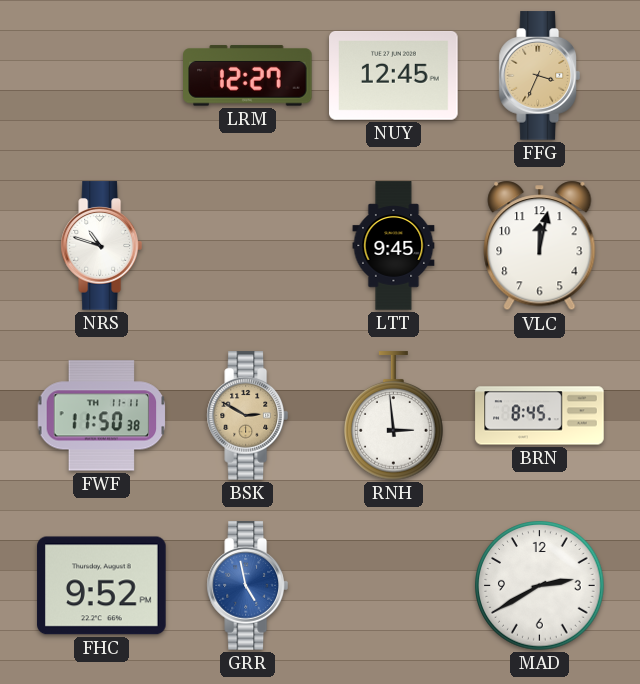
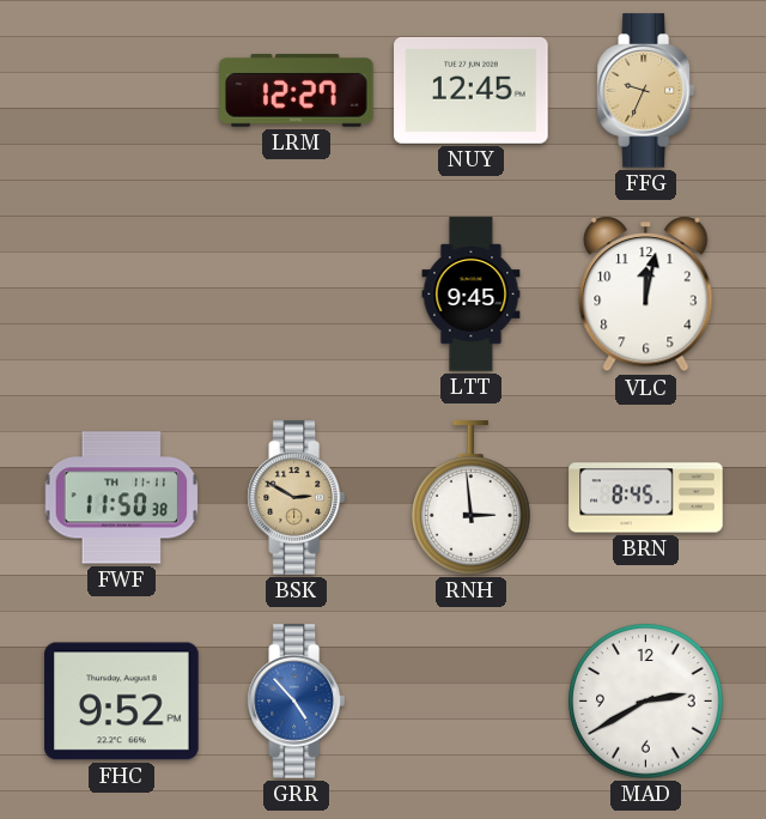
FFG: 3:34 -> 9:34
NRS: 10:48 -> none
GRR: 4:58 -> 4:53
